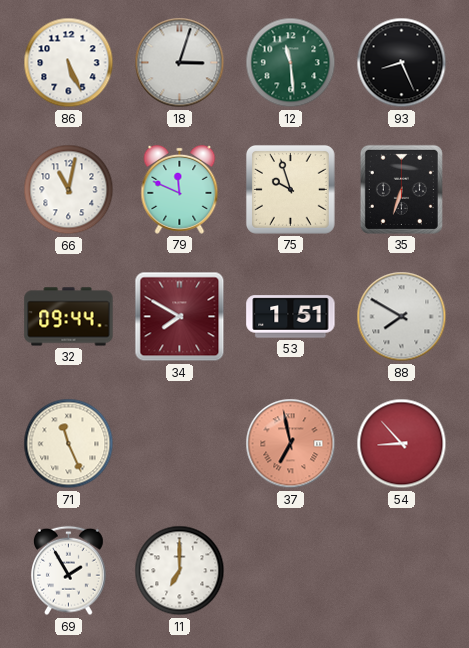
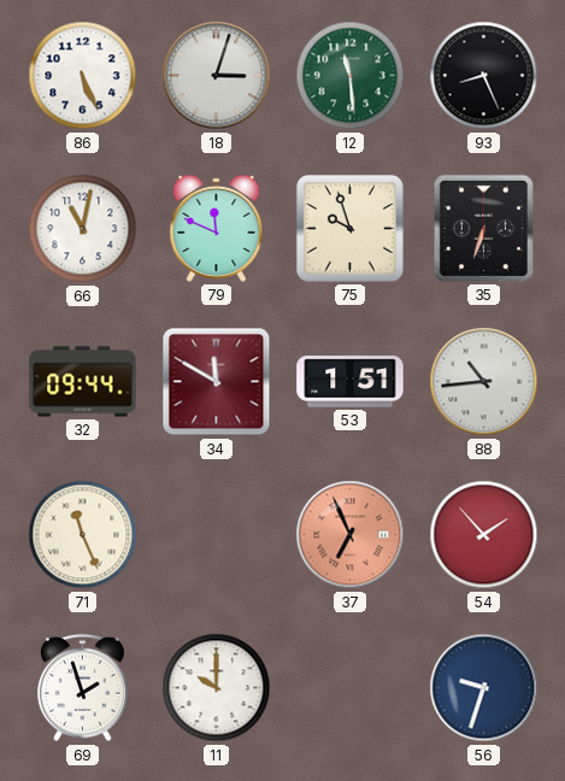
34: 7:50 -> 11:50
88: 7:50 -> 10:44
37: 6:58 -> 6:56
54: 8:53 -> 1:53
69: 1:55 -> 1:57
11: 7:00 -> 10:00
56: none -> 9:33
